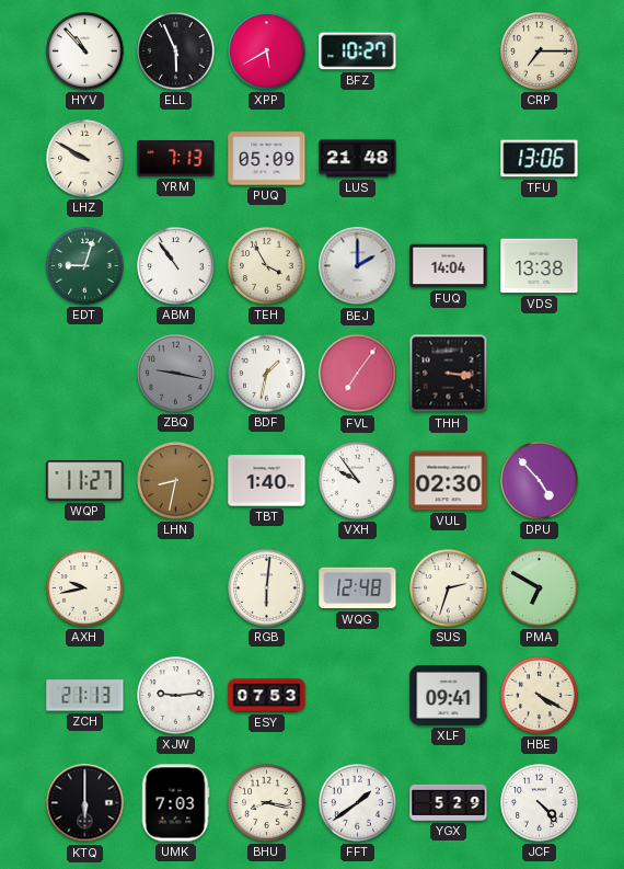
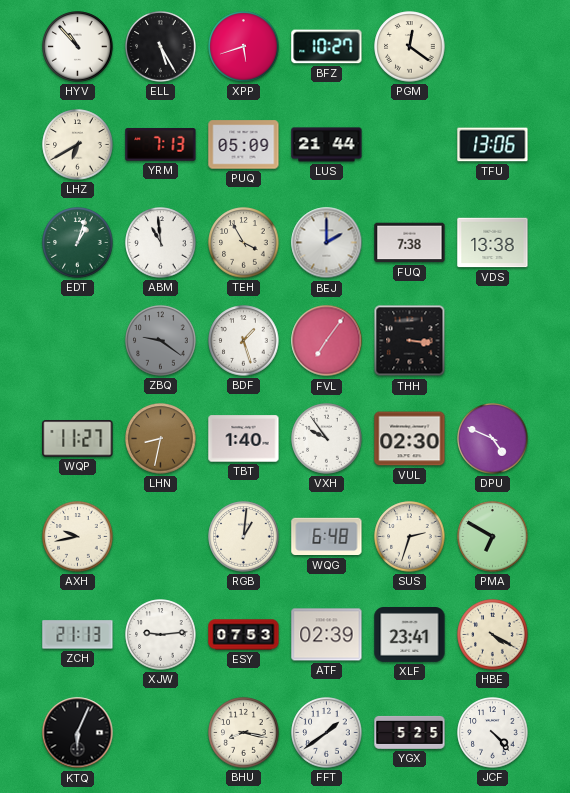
ELL: 5:56 -> 5:25
XPP: 5:40 -> 5:42
PGM: none -> 12:21
CRP: 7:15 -> none
LHZ: 9:50 -> 6:40
LUS: 21:48 -> 21:44
EDT: 9:03 -> 1:03
ABM: 10:54 -> 10:59
FUQ: 14:04 -> 7:38
ZBQ: 9:17 -> 9:21
BDF: 1:32 -> 1:27
DPU: 4:53 -> 4:49
RGB: 6:01 -> 1:01
WQG: 12:48 -> 6:48
ATF: none -> 02:39
XLF: 09:41 -> 23:41
KTQ: 6:00 -> 6:04
UMK: 7:03 -> none
YGX: 5:29 -> 5:25
